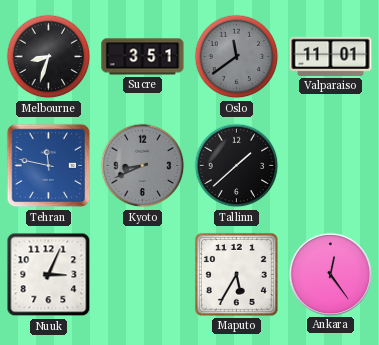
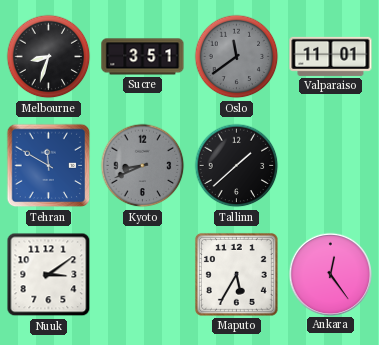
Tehran: 11:47 -> 11:50
Nuuk: 3:04 -> 3:09
